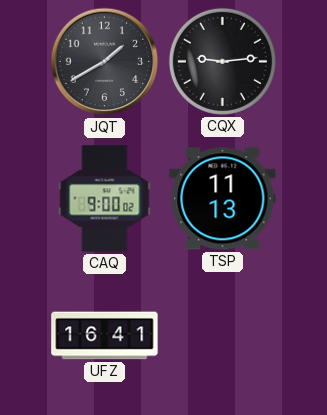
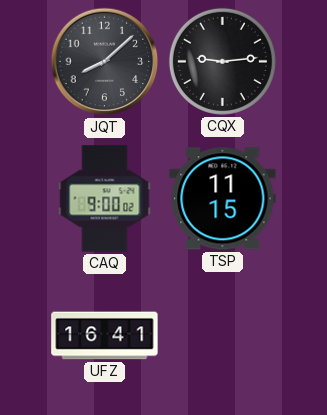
JQT: 1:40 -> 8:08
TSP: 11:13 -> 11:15
